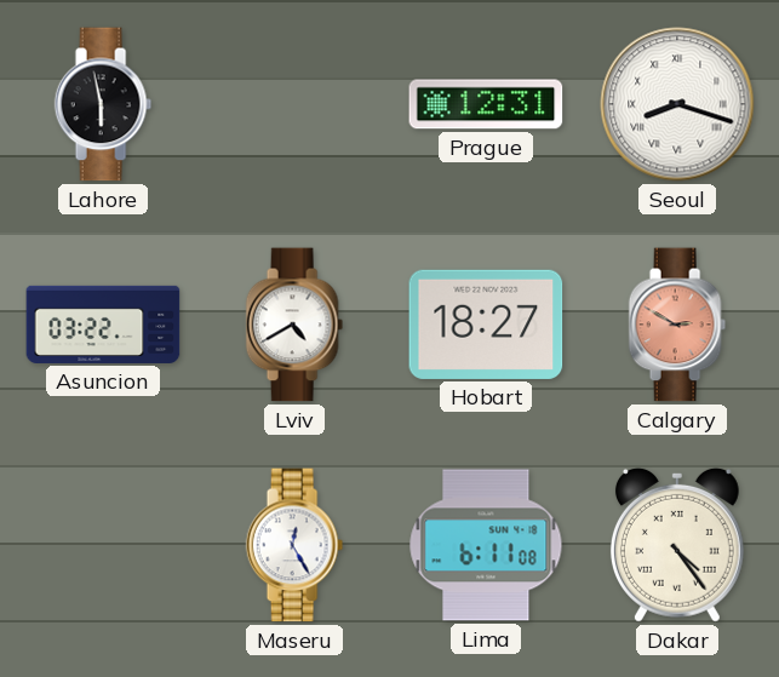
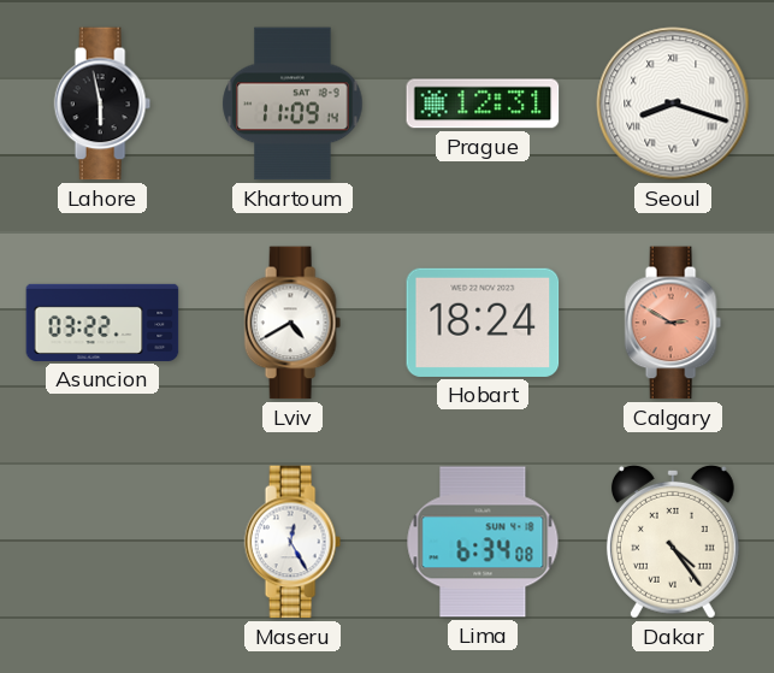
Khartoum: none -> 11:09
Hobart: 18:27 -> 18:24
Lima: 6:11 -> 6:34
